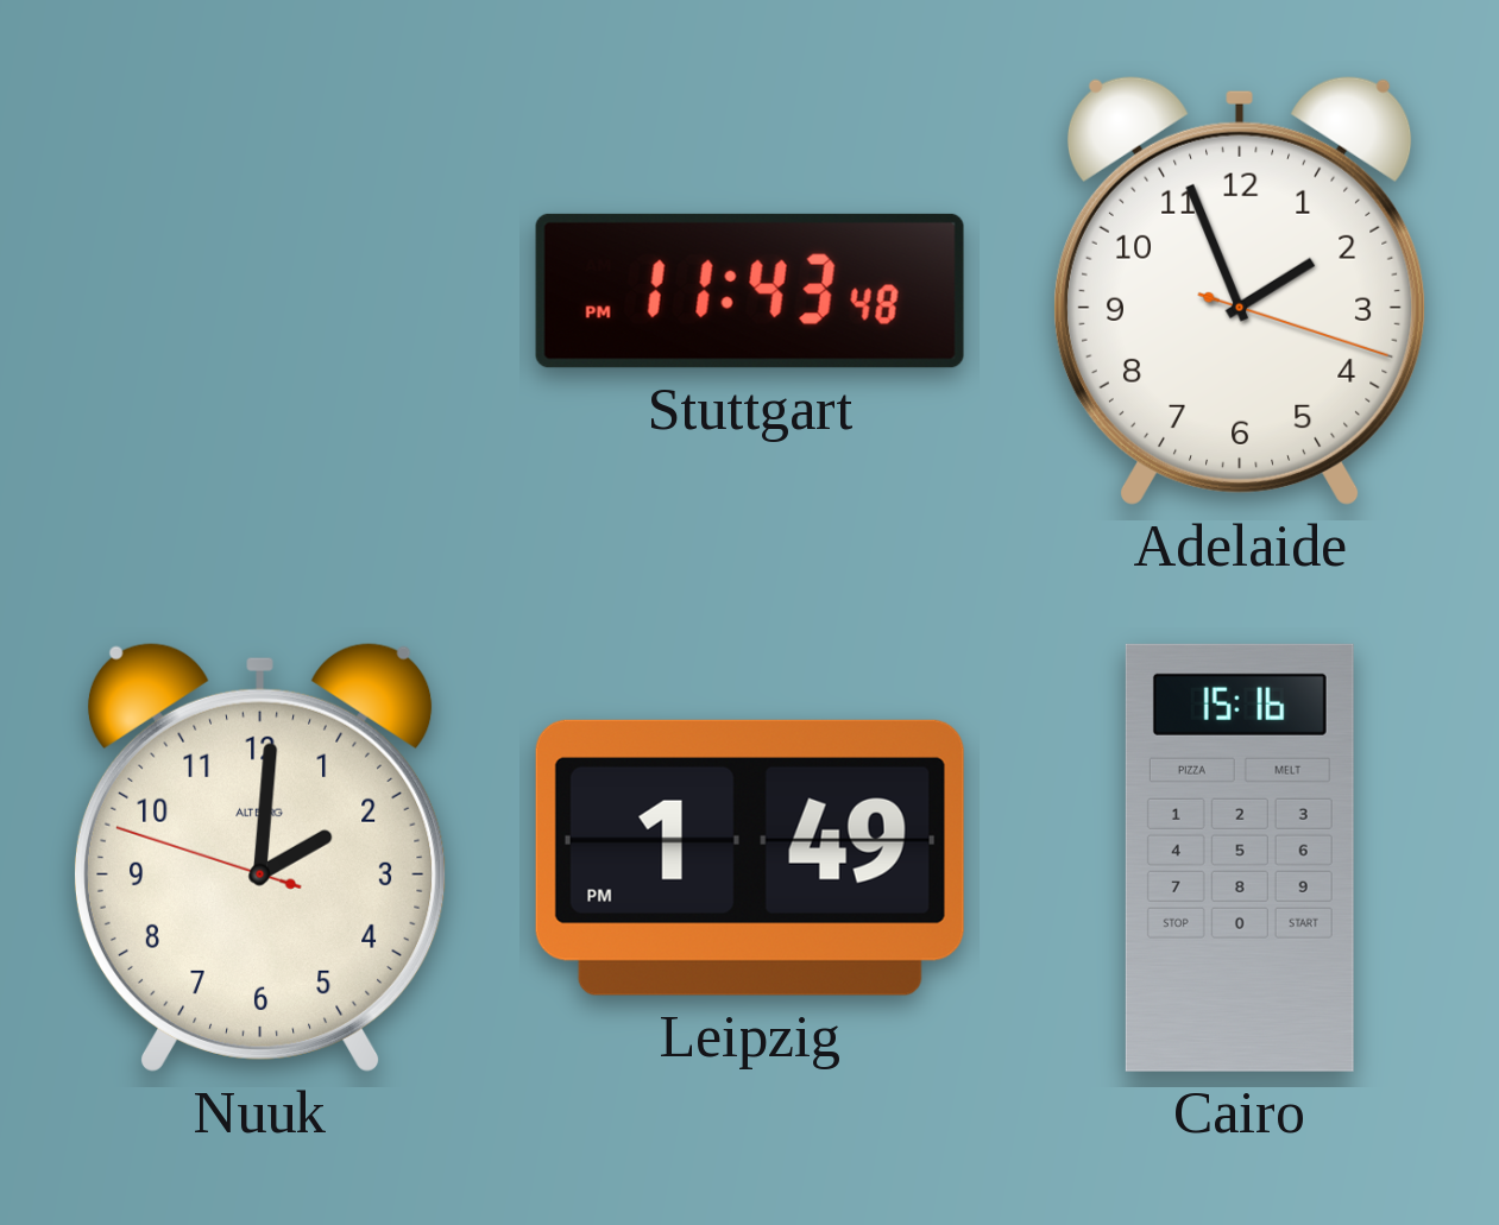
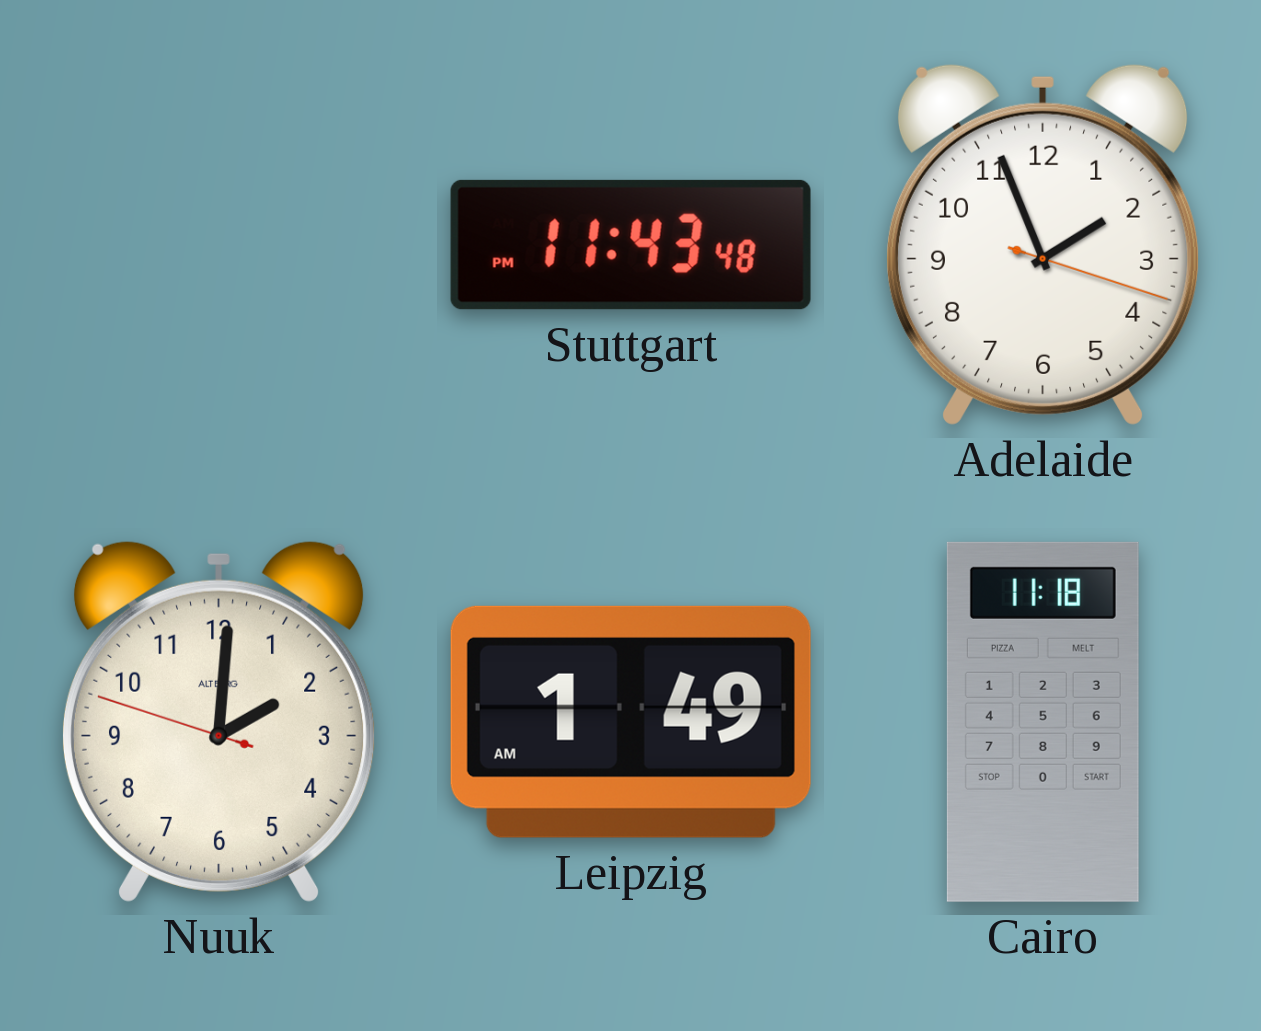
Leipzig: 1:49 PM -> 1:49 AM
Cairo: 15:16 -> 11:18
